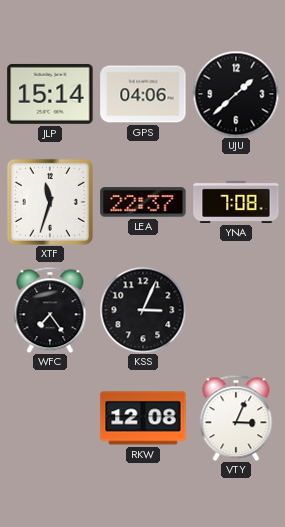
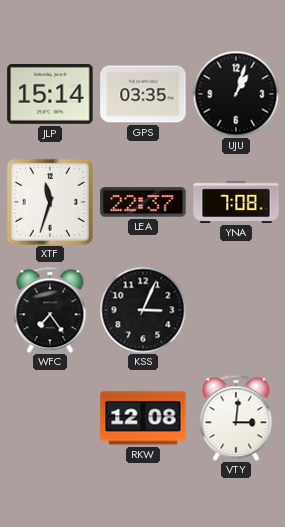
GPS: 04:06 -> 03:35
UJU: 1:38 -> 1:03
VTY: 3:04 -> 3:01
